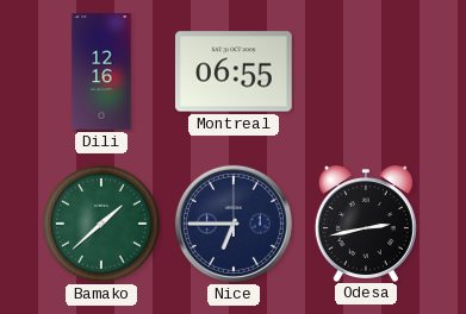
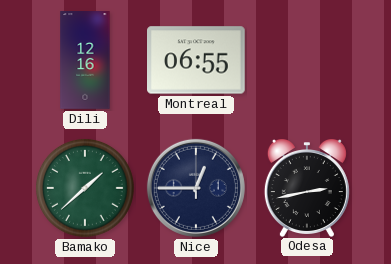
Nice: 6:45 -> 12:45
